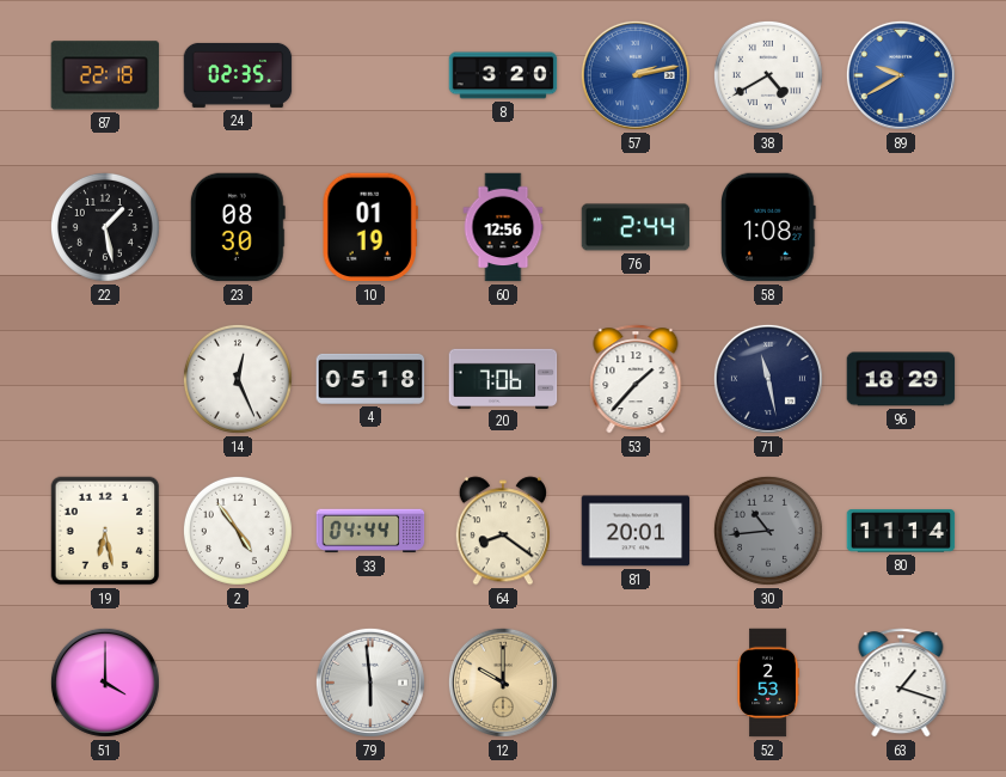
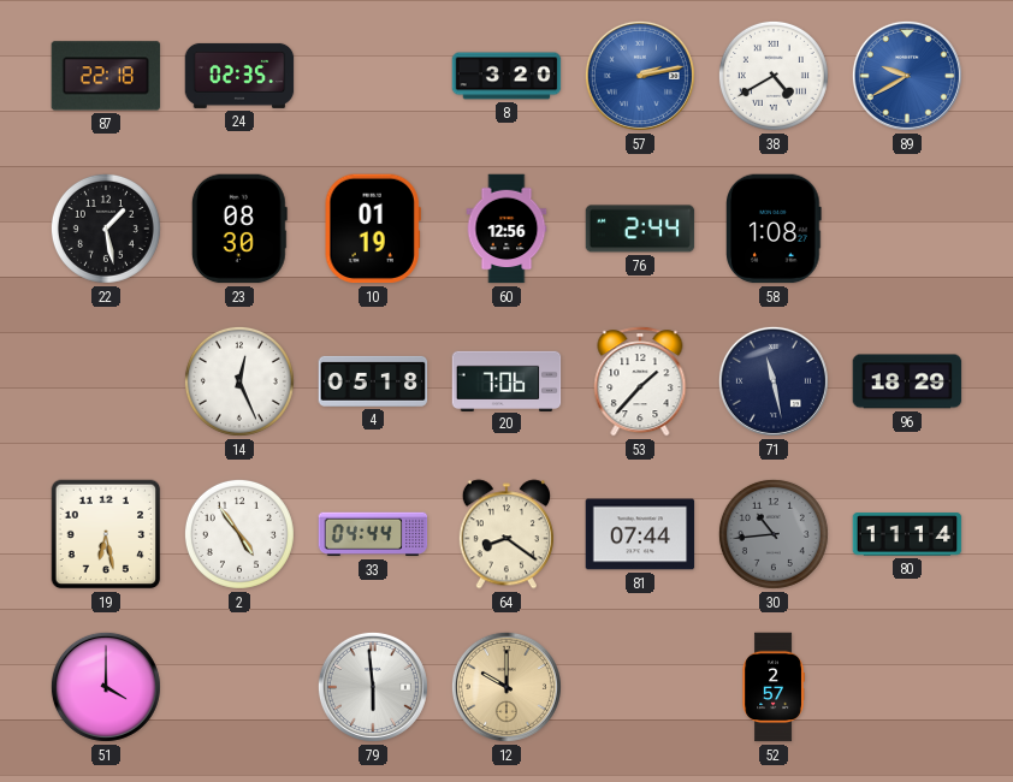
81: 20:01 -> 07:44
52: 2:53 -> 2:57
63: 1:18 -> none
